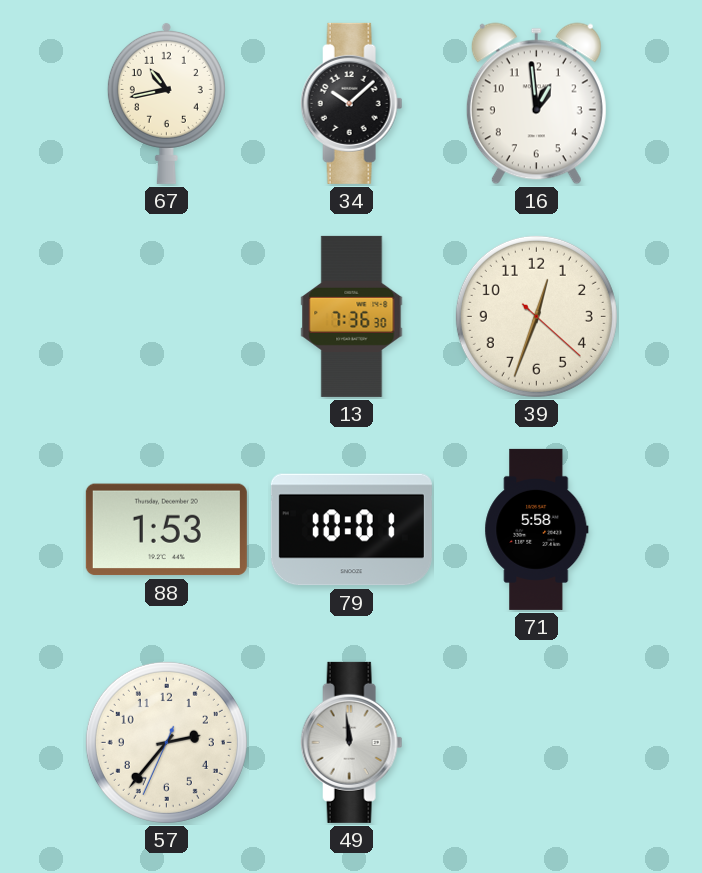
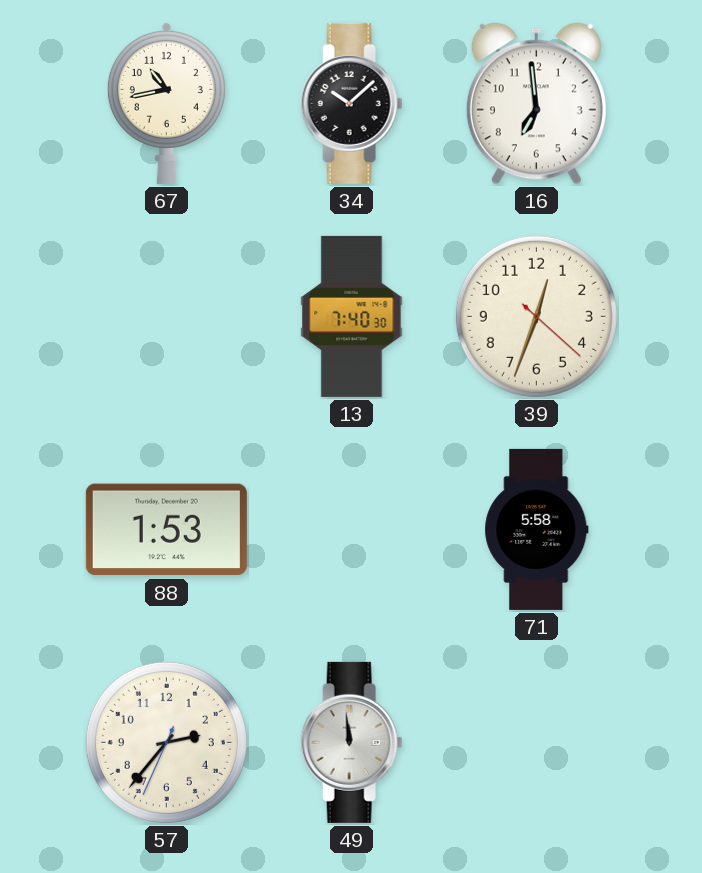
16: 12:59 -> 6:59
13: 7:36 -> 7:40
79: 10:01 -> none
